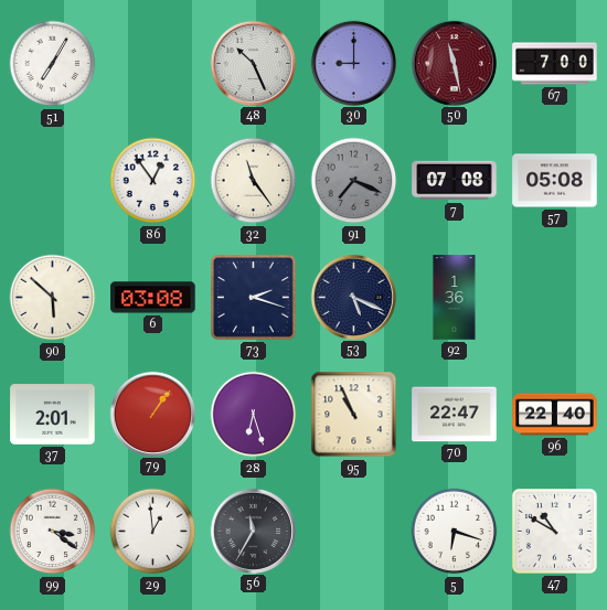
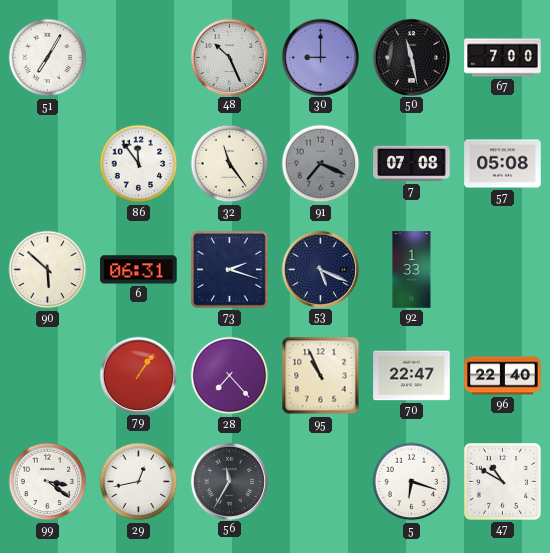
50 dial: burgundy -> black
86: 12:54 -> 11:54
6: 03:08 -> 06:31
92: 1:36 -> 1:33
37: 2:01 -> none
28: 6:27 -> 7:23
29: 12:59 -> 12:43
